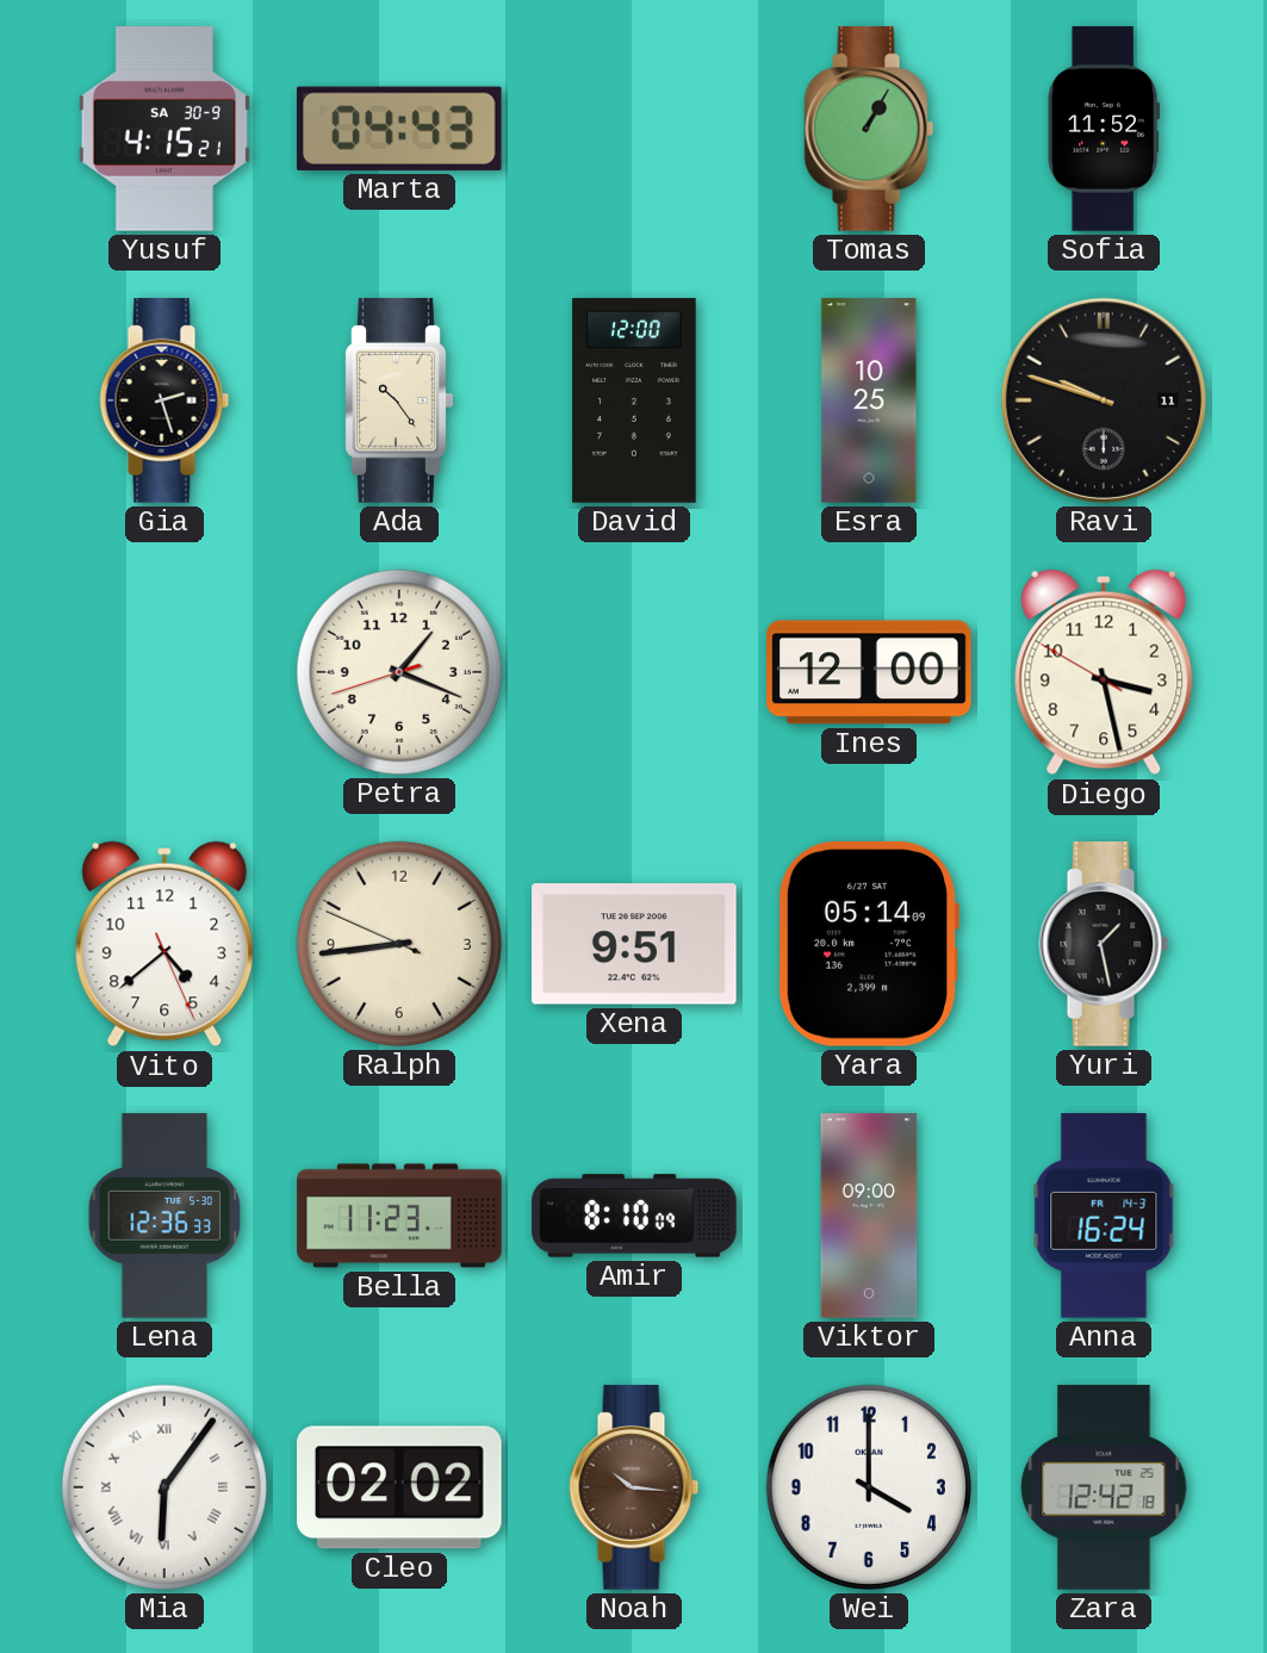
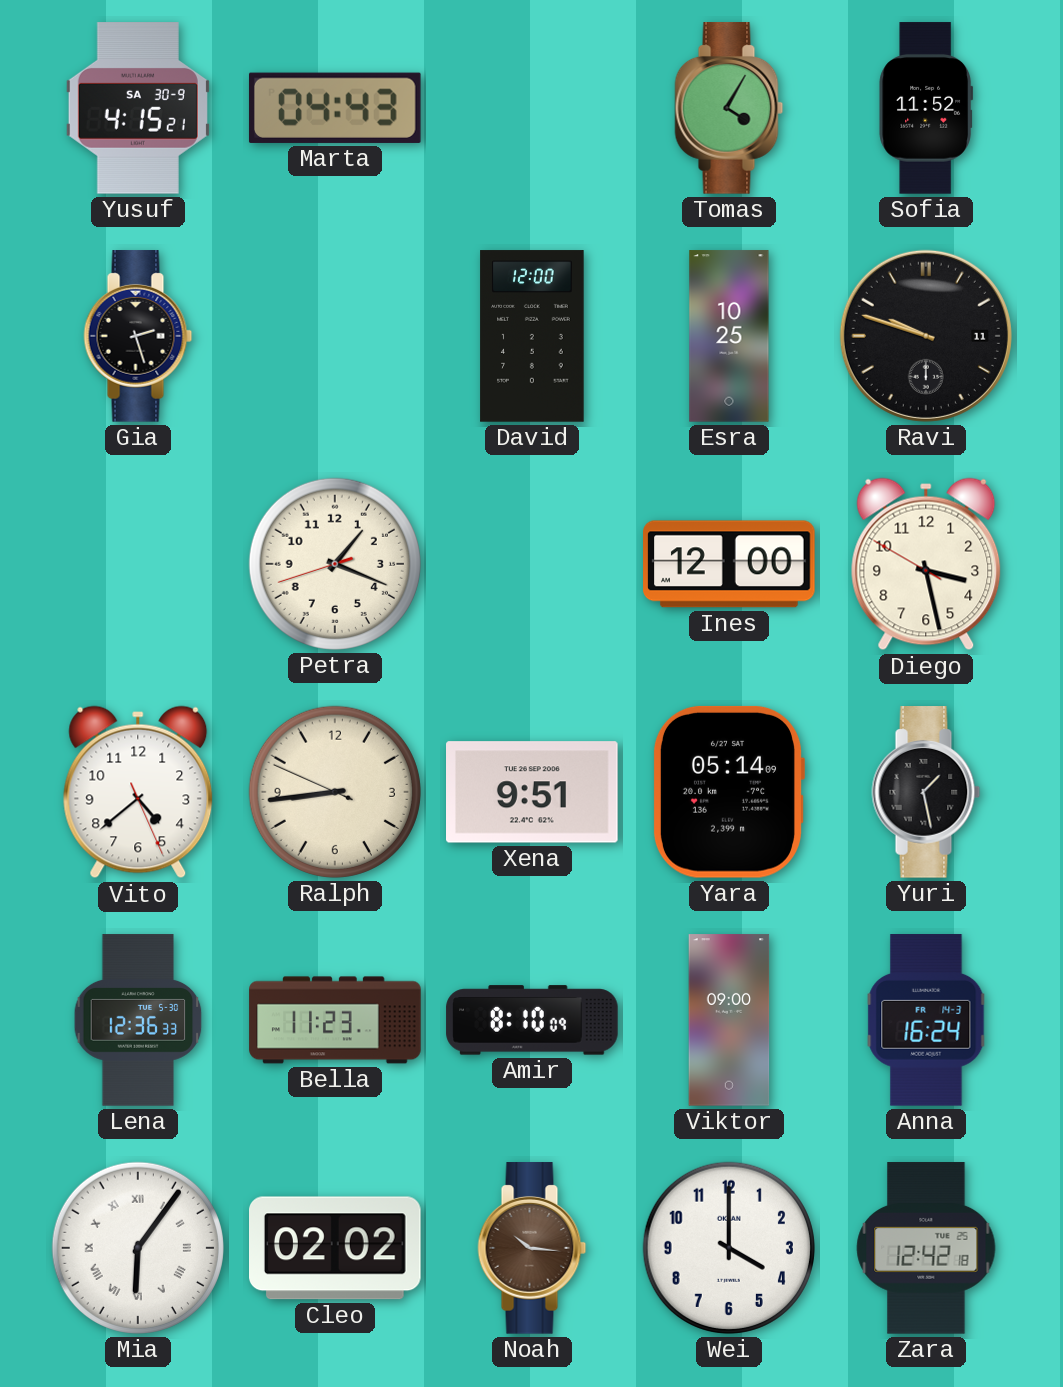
Tomas: 1:05 -> 4:05
Ada: 10:24 -> none
